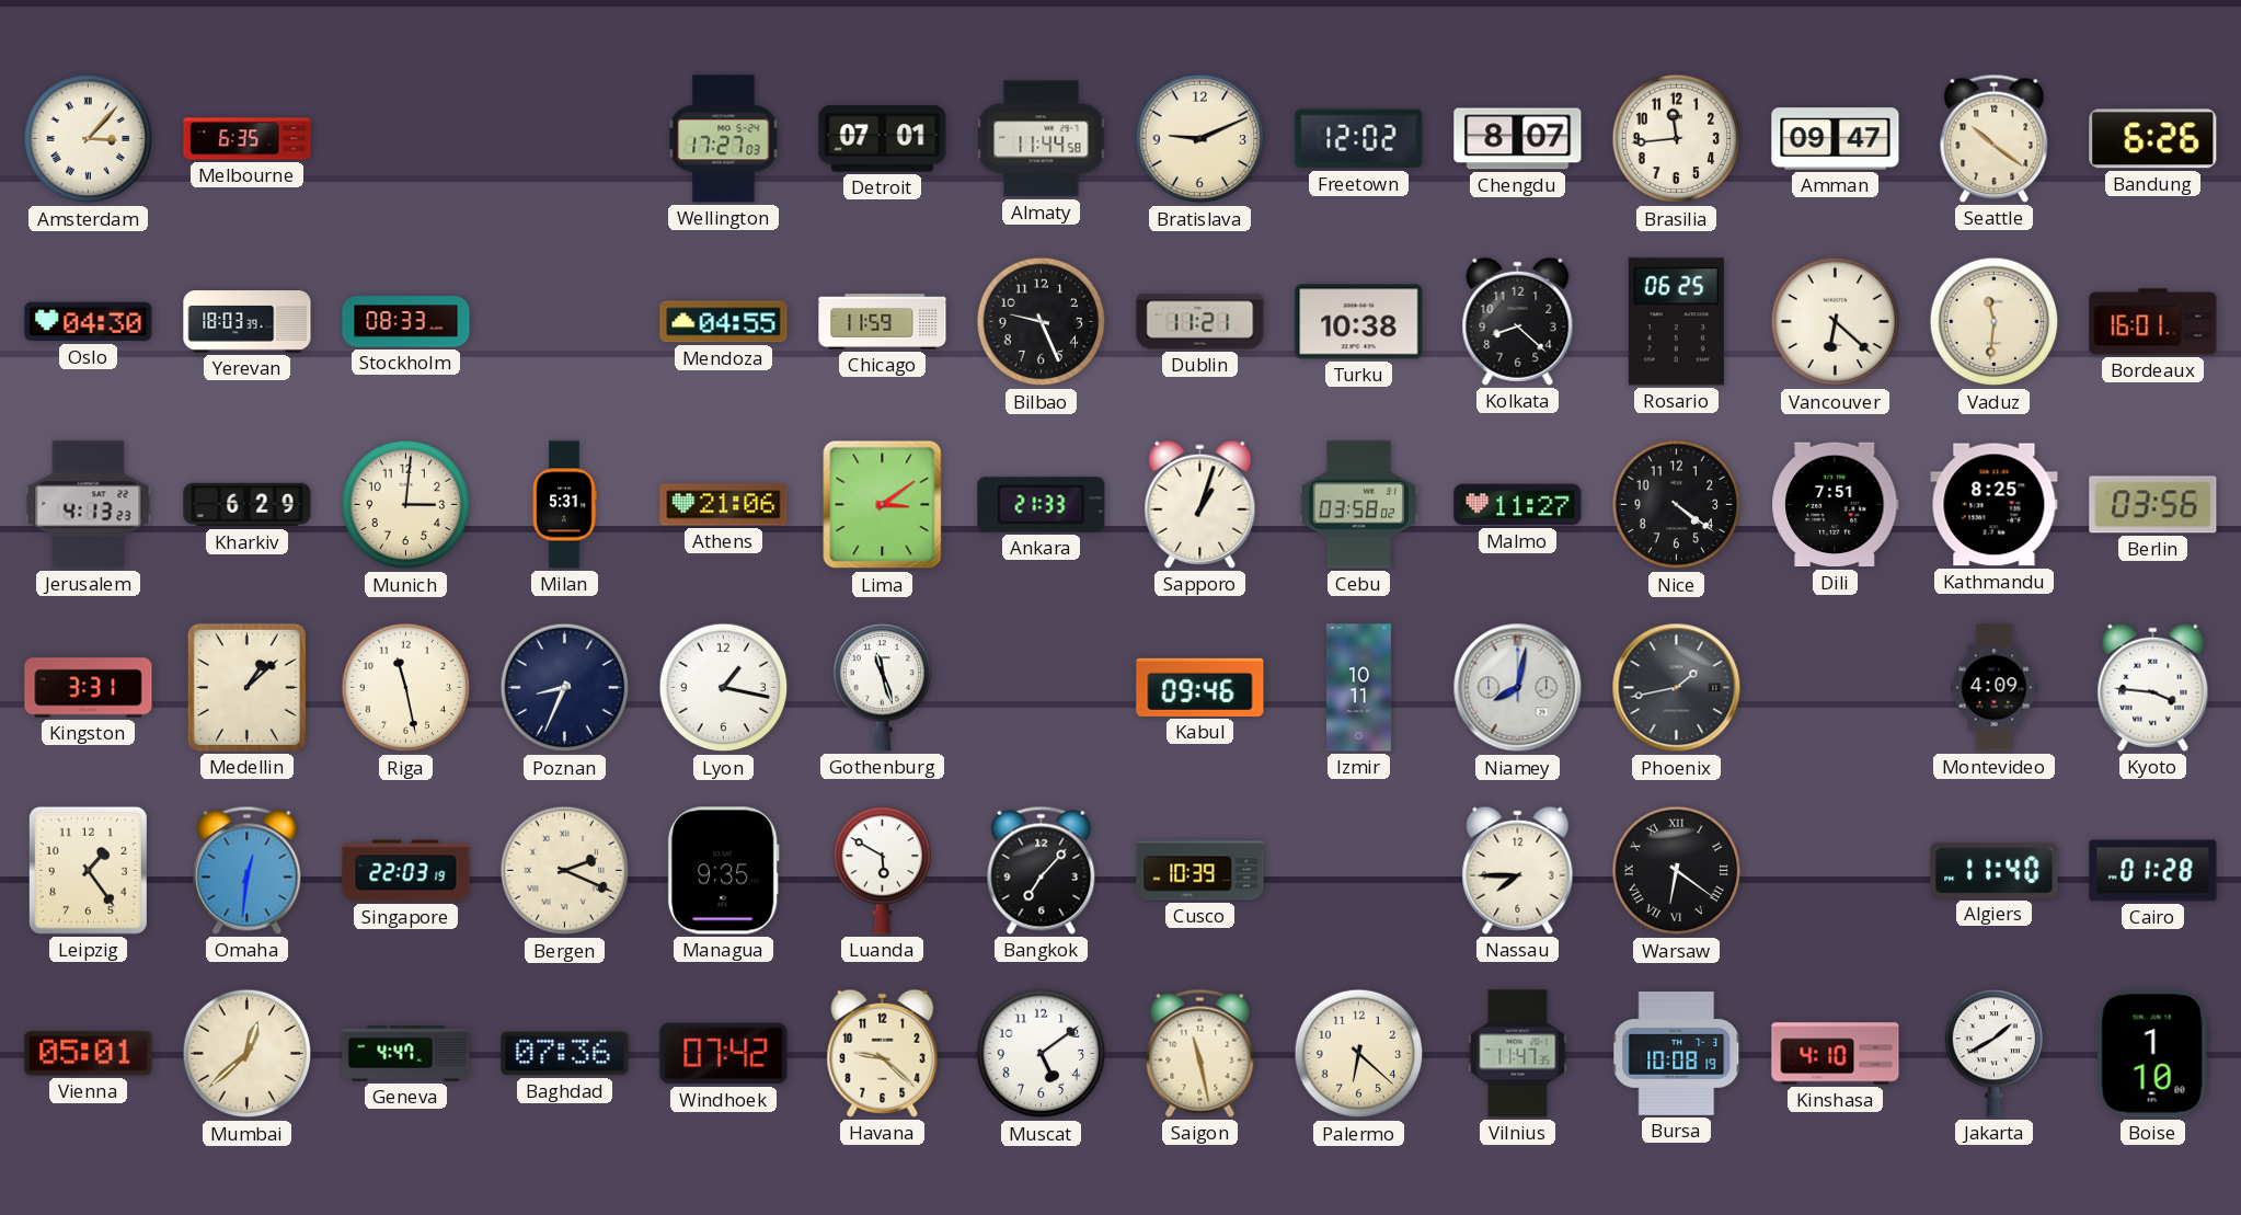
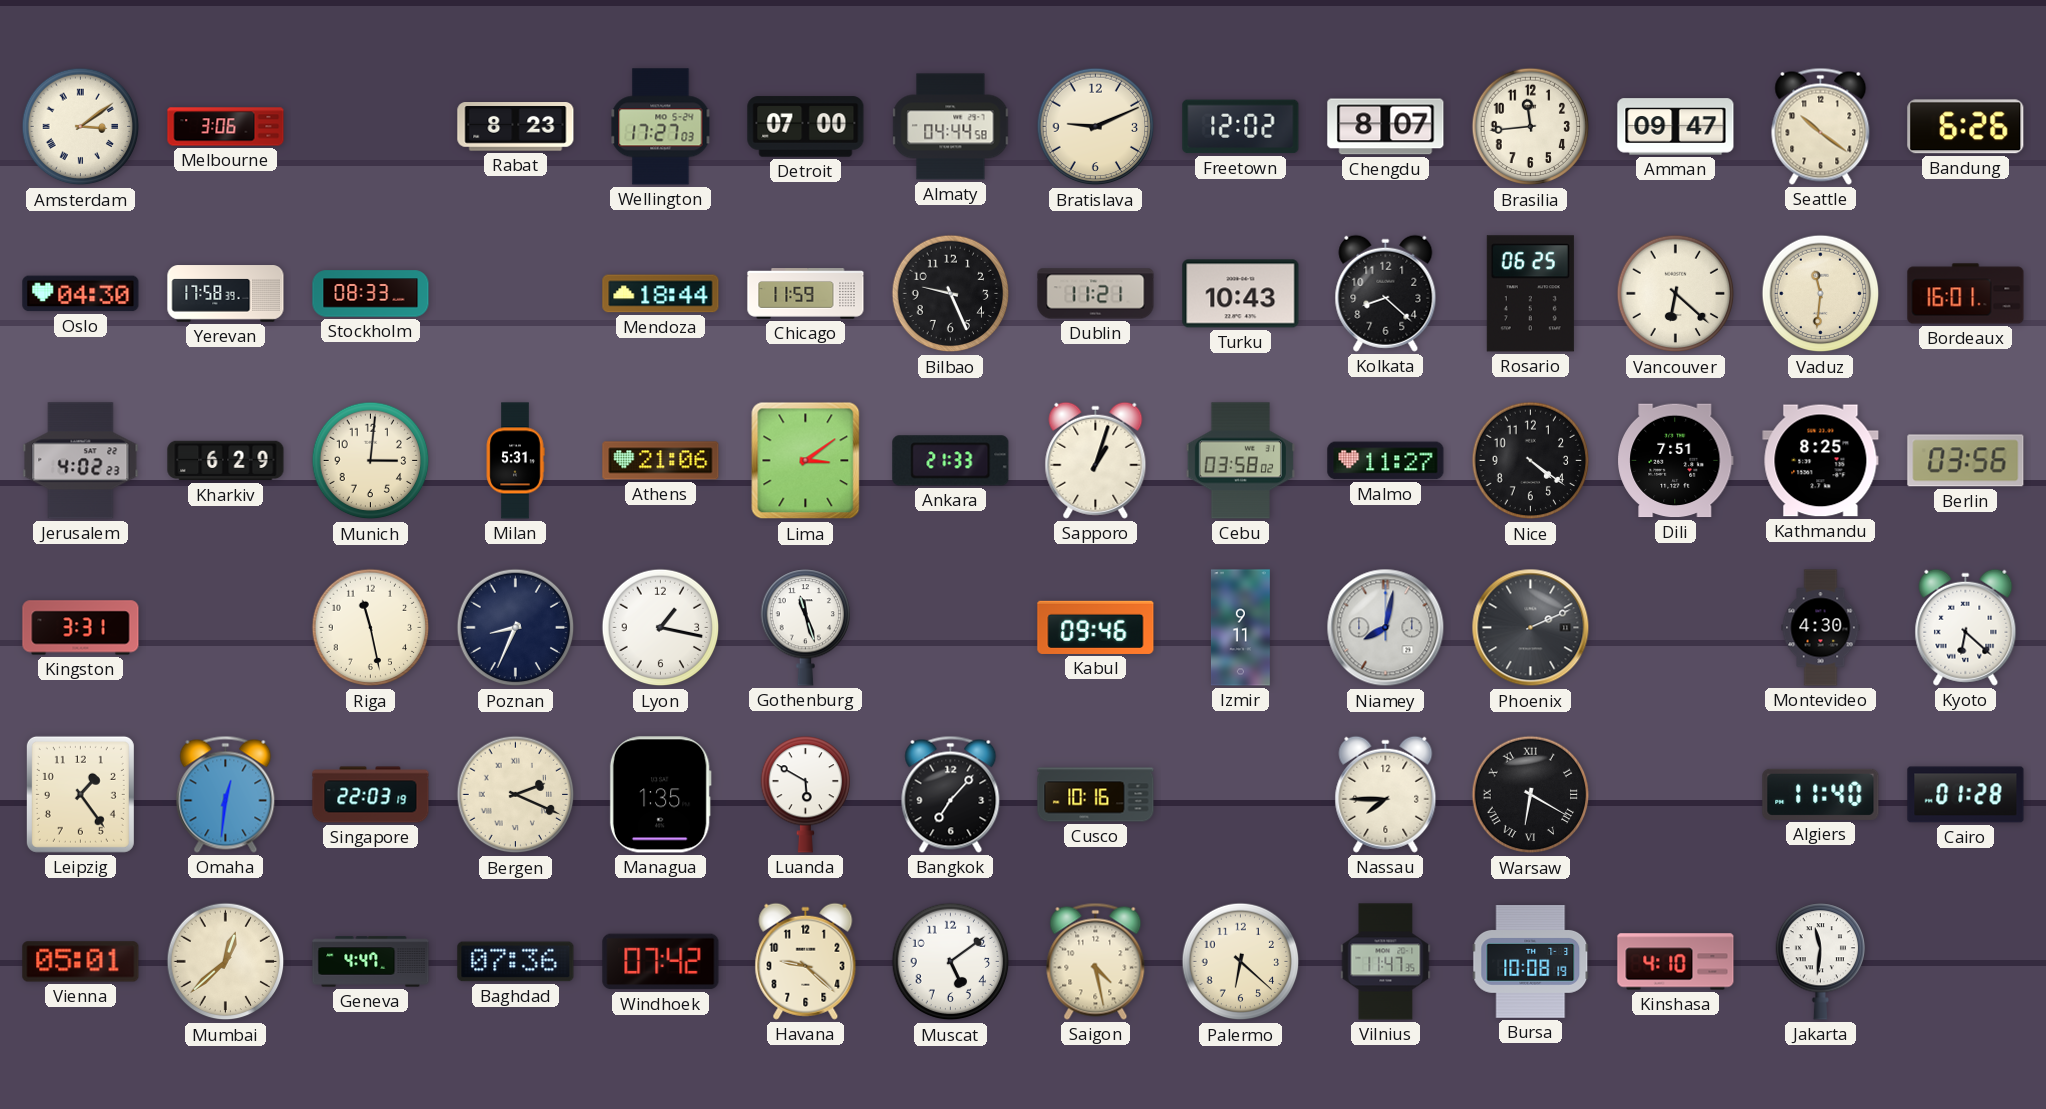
Amsterdam: 3:07 -> 3:09
Melbourne: 6:35 -> 3:06
Rabat: none -> 8:23
Detroit: 07:01 -> 07:00
Almaty: 11:44 -> 04:44
Yerevan: 18:03 -> 17:58
Mendoza: 04:55 -> 18:44
Turku: 10:38 -> 10:43
Jerusalem: 4:13 -> 4:02
Medellin: 1:08 -> none
Izmir: 10:11 -> 9:11
Phoenix: 1:43 -> 2:11
Montevideo: 4:09 -> 4:30
Kyoto: 3:46 -> 6:22
Managua: 9:35 -> 1:35
Cusco: 10:39 -> 10:16
Warsaw: 6:21 -> 6:20
Saigon: 11:28 -> 4:28
Jakarta: 1:40 -> 11:31
Boise: 1:10 -> none
